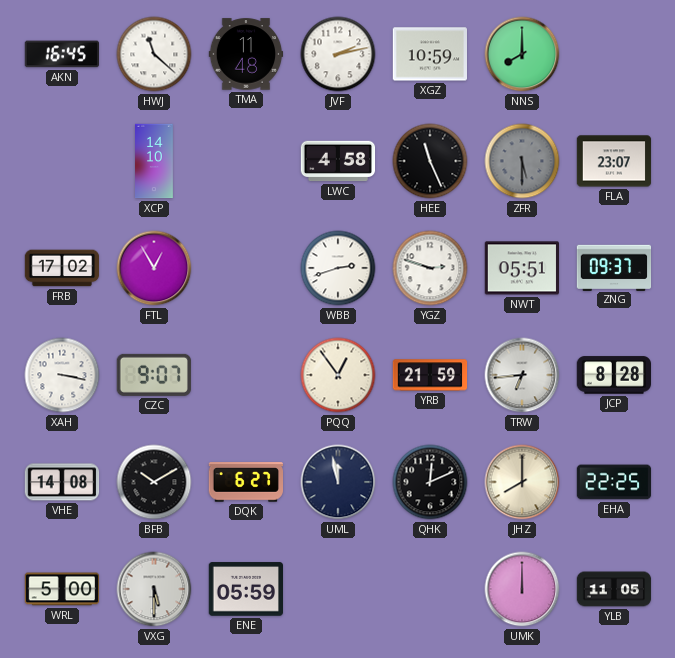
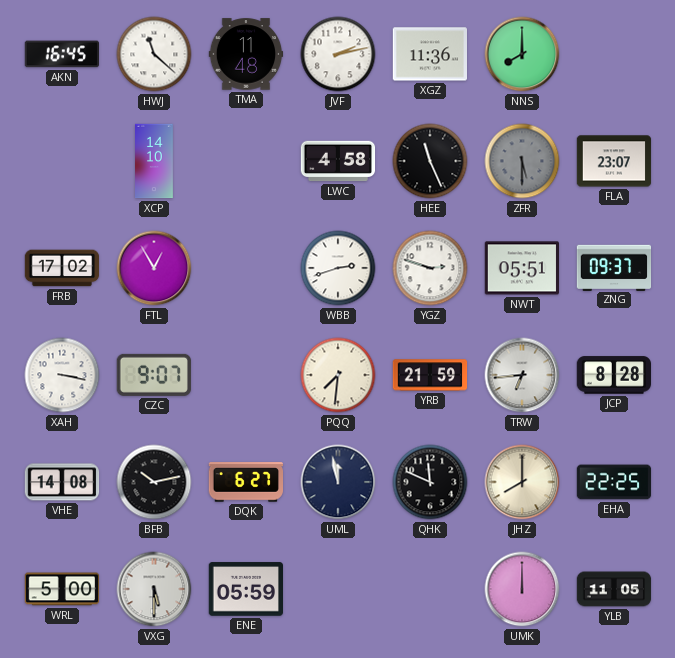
XGZ: 10:59 -> 11:36
PQQ: 12:54 -> 7:31
BFB: 10:10 -> 10:13
QHK: 12:11 -> 11:49
